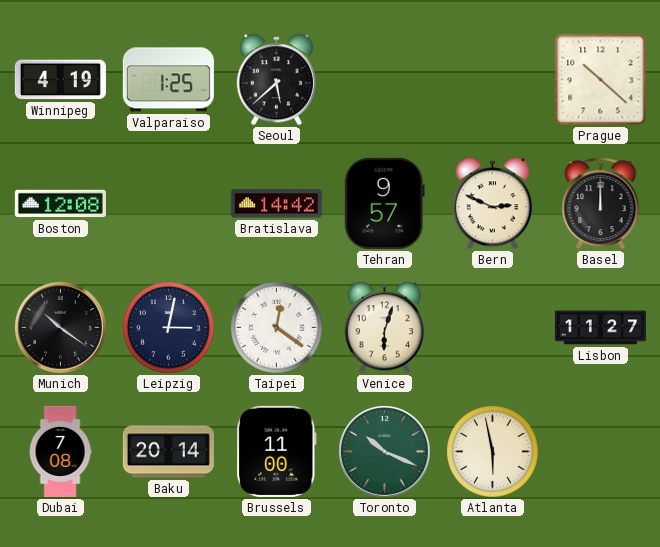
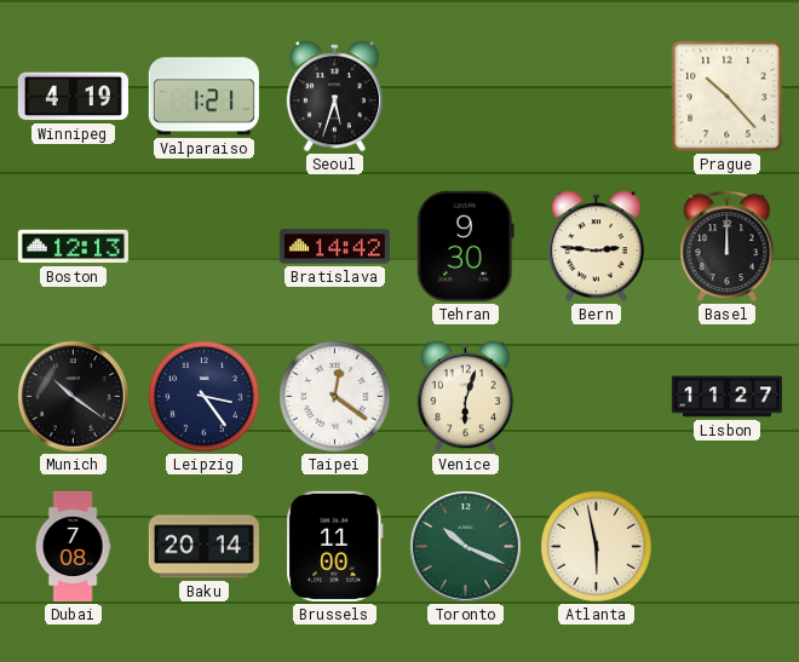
Valparaiso: 1:25 -> 1:21
Seoul: 5:38 -> 5:33
Prague: 10:22 -> 10:23
Boston: 12:08 -> 12:13
Tehran: 9:57 -> 9:30
Bern: 2:49 -> 2:46
Leipzig: 3:02 -> 3:24
